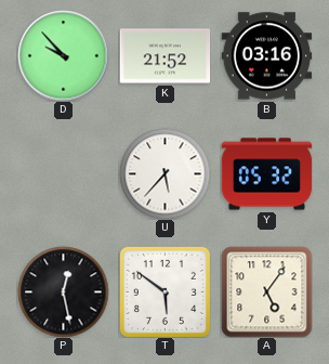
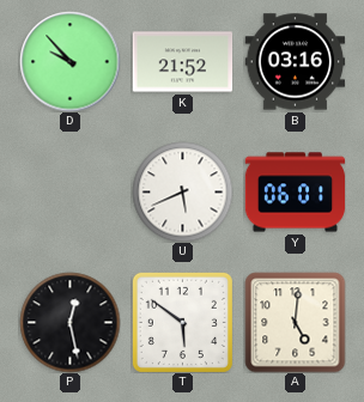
U: 5:37 -> 5:41
Y: 05:32 -> 06:01
A: 5:06 -> 5:01
